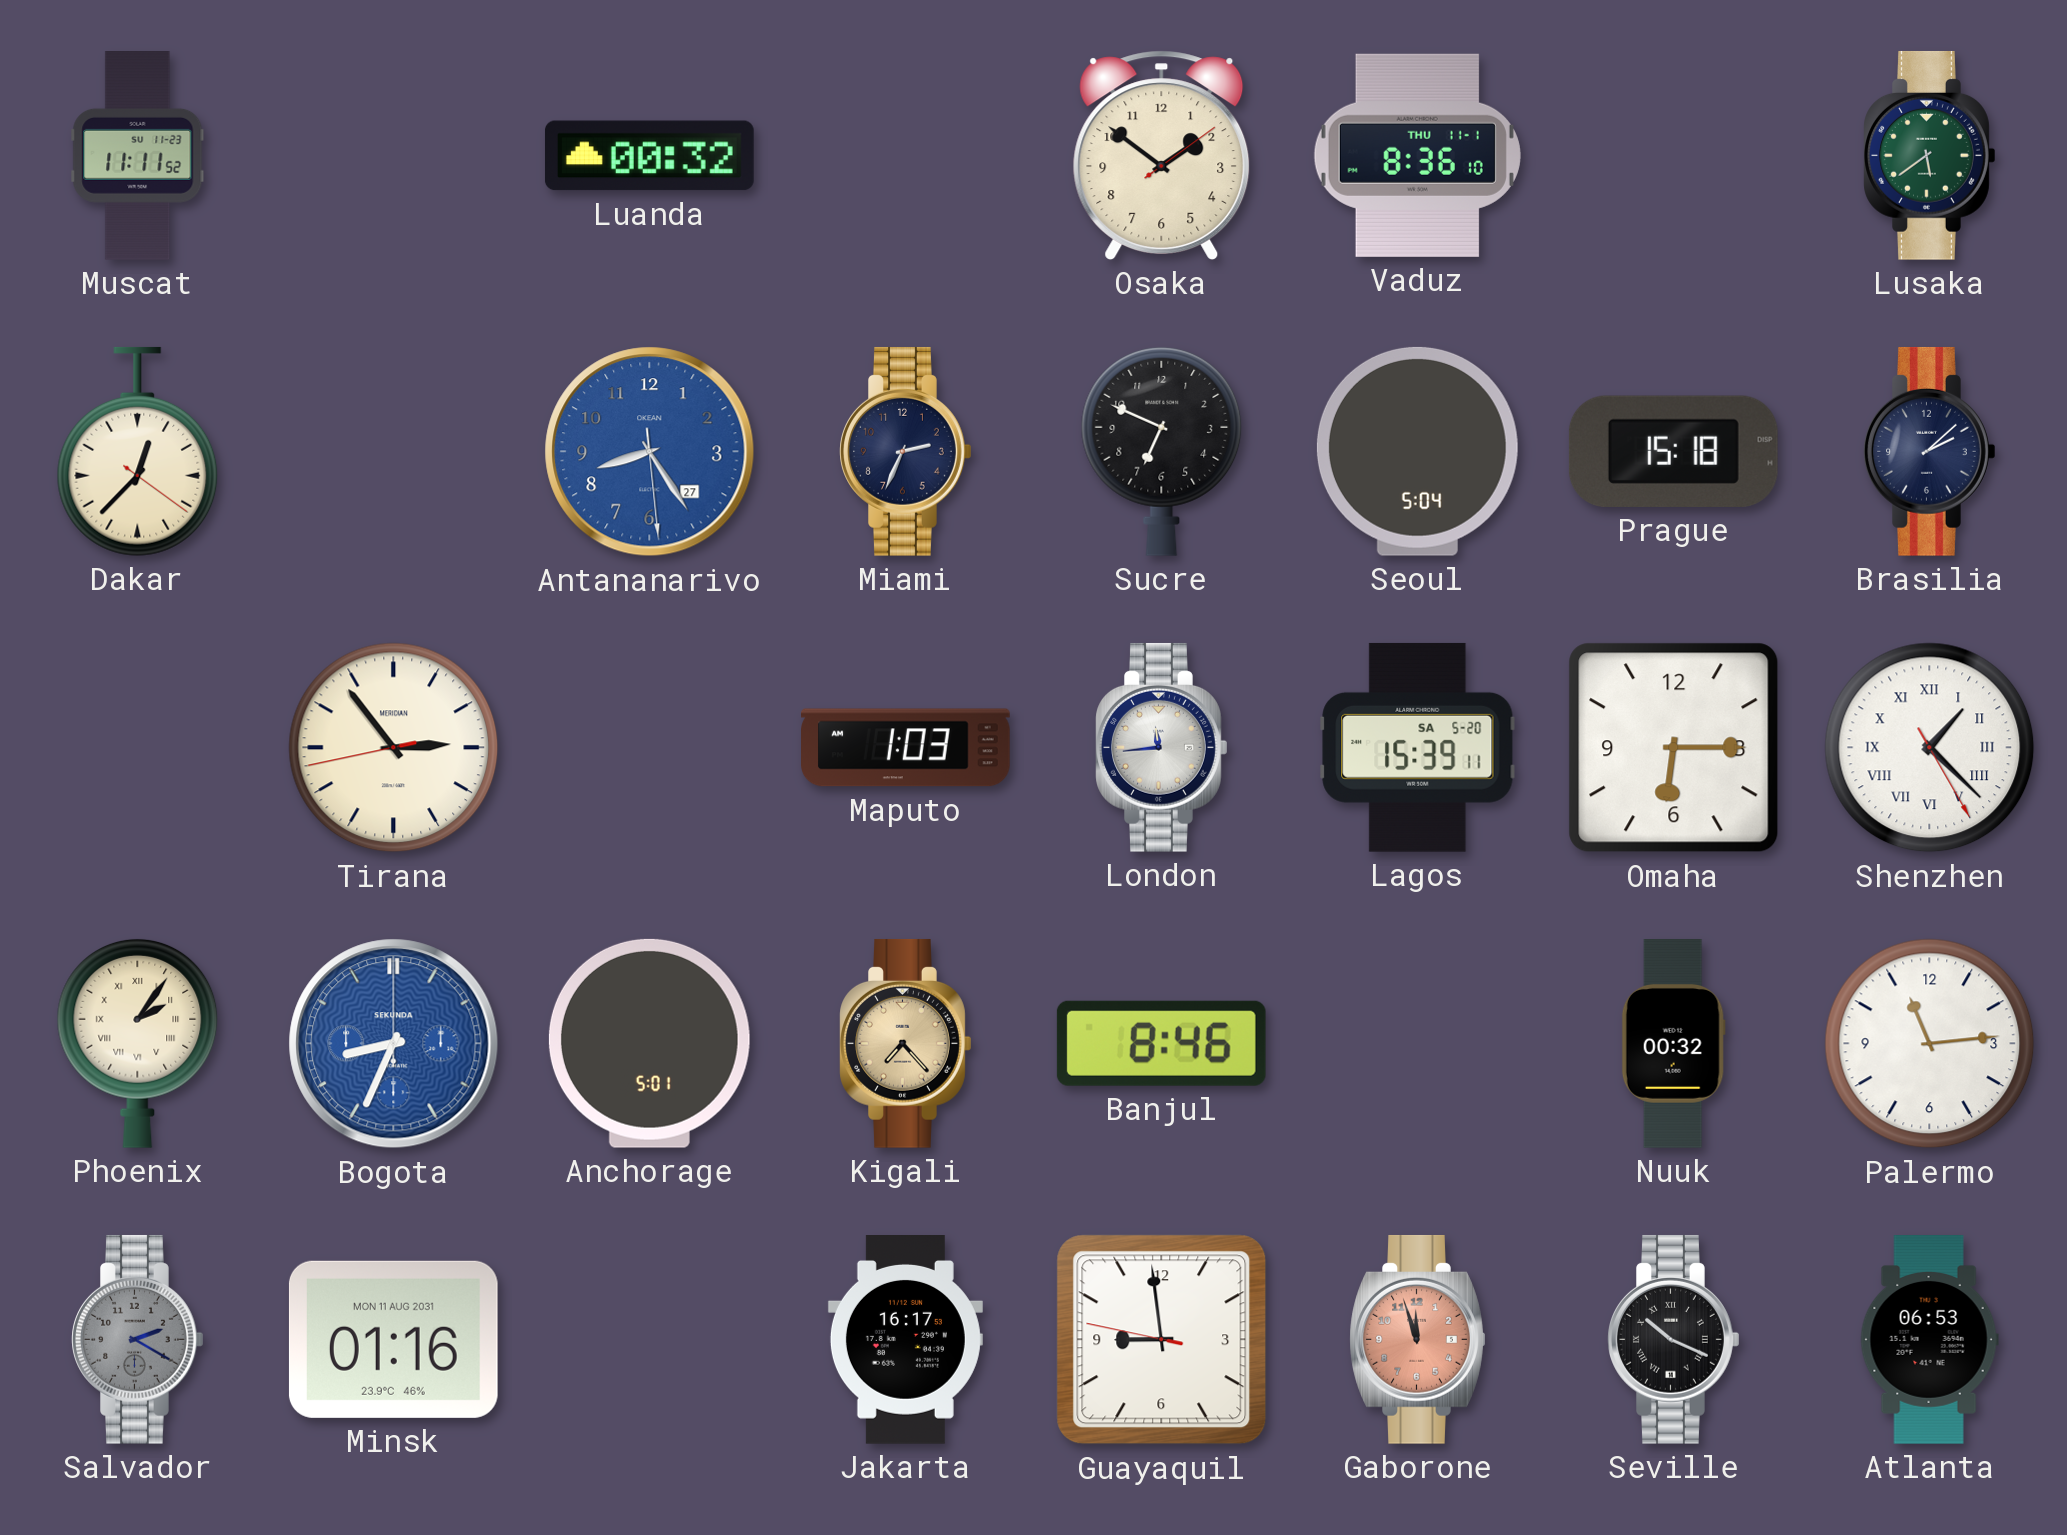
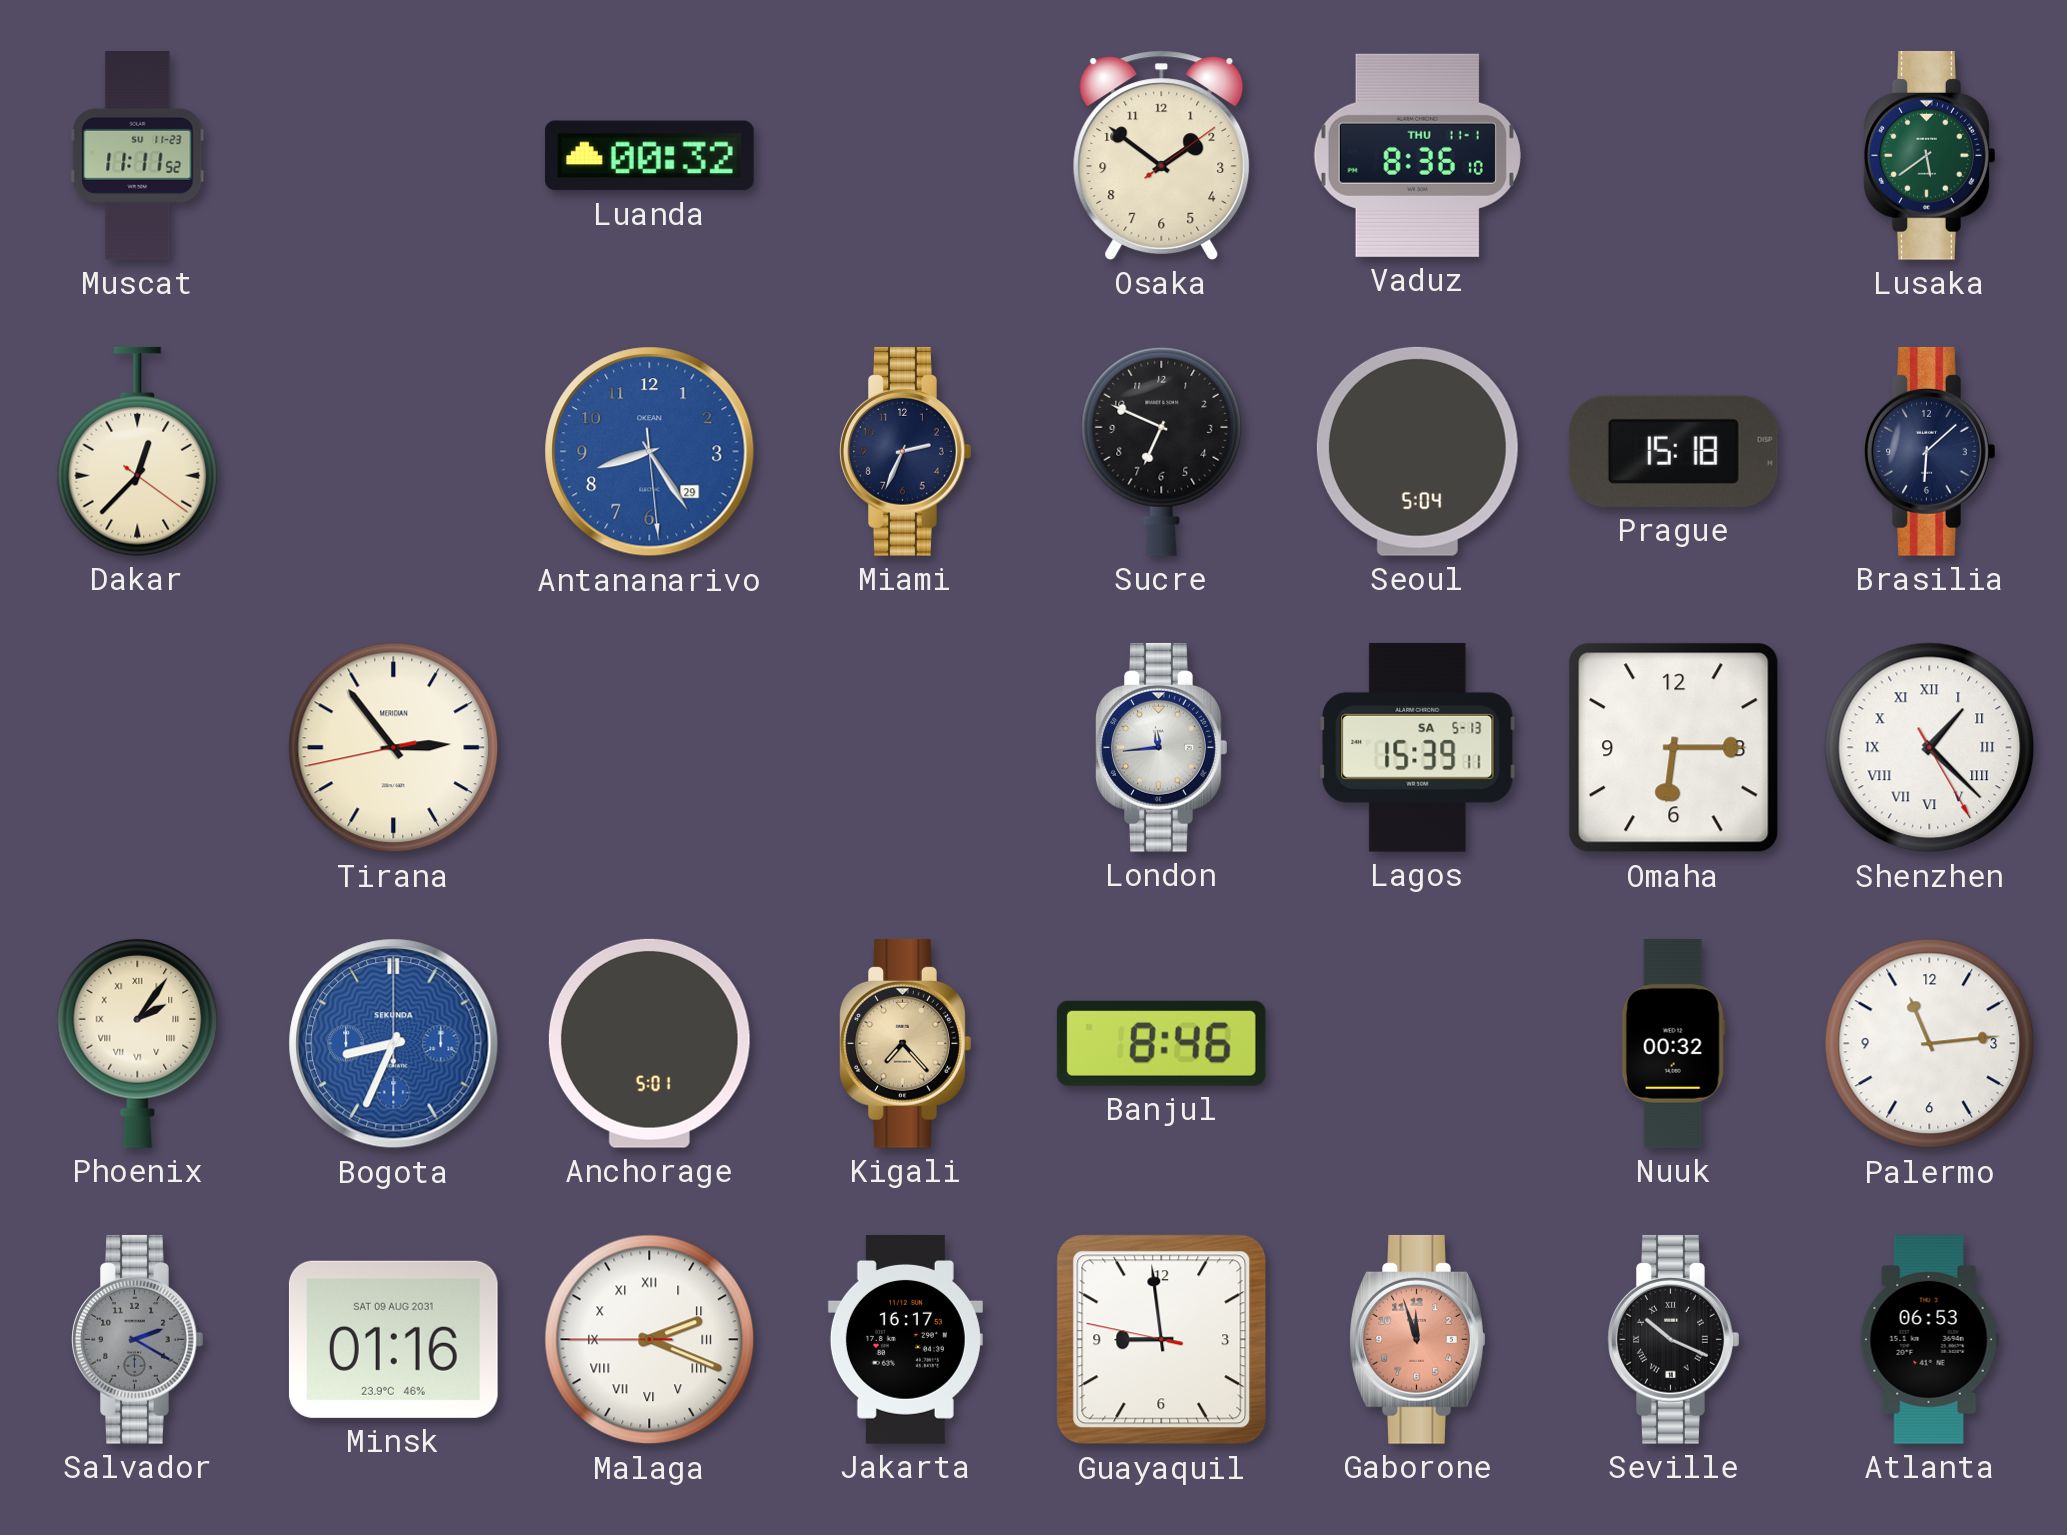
Antananarivo date: 27 -> 29
Brasilia: 2:08 -> 6:08
Maputo: 1:03 -> none
Lagos date: SA 5-20 -> SA 5-13
Minsk date: MON 11 AUG 2031 -> SAT 09 AUG 2031
Malaga: none -> 2:18
